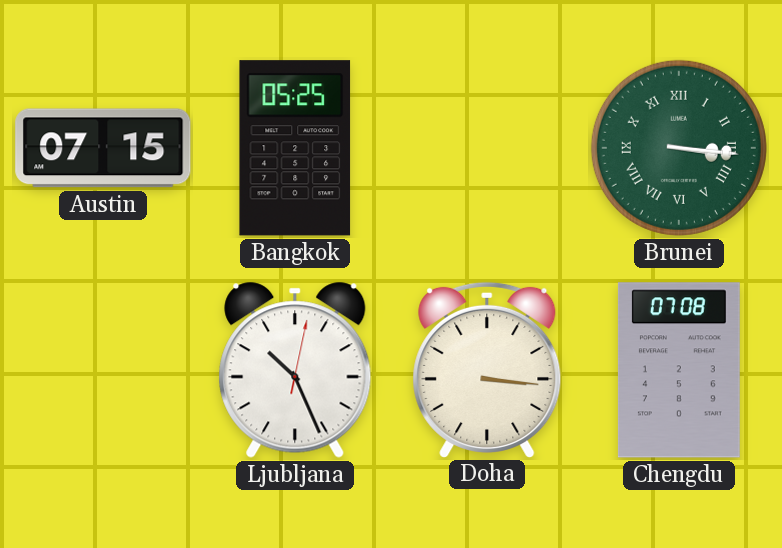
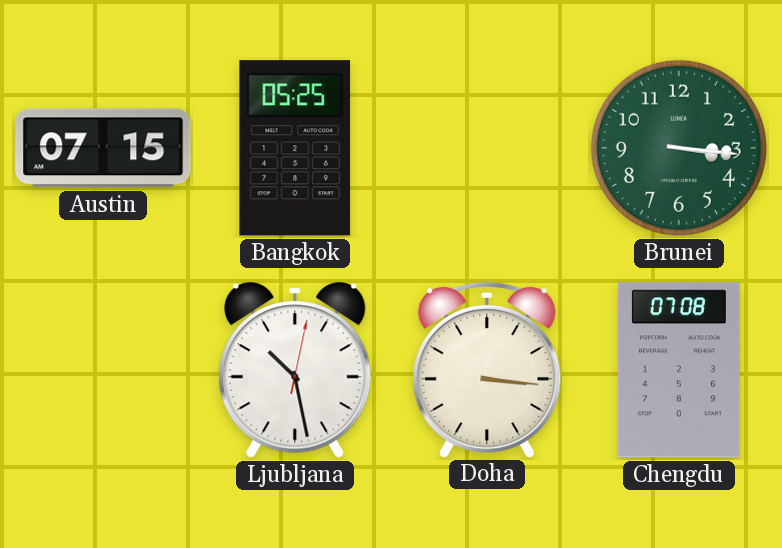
Brunei numerals: Roman -> Arabic
Ljubljana: 10:26 -> 10:28
